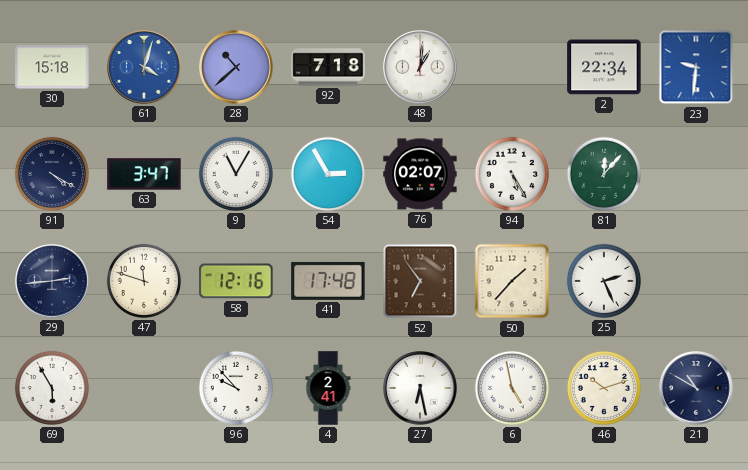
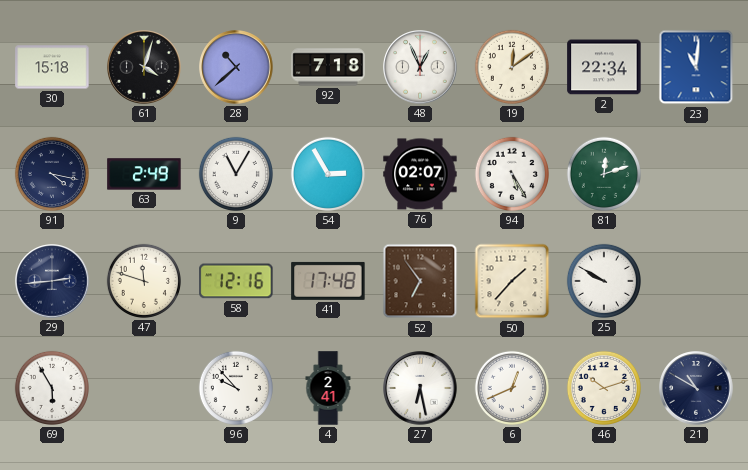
61 dial: blue -> black
48: 1:01 -> 12:56
19: none -> 12:09
23: 9:31 -> 11:01
91: 4:20 -> 4:17
63: 3:47 -> 2:49
81: 12:07 -> 12:12
25: 2:26 -> 9:50
6: 4:58 -> 12:41
